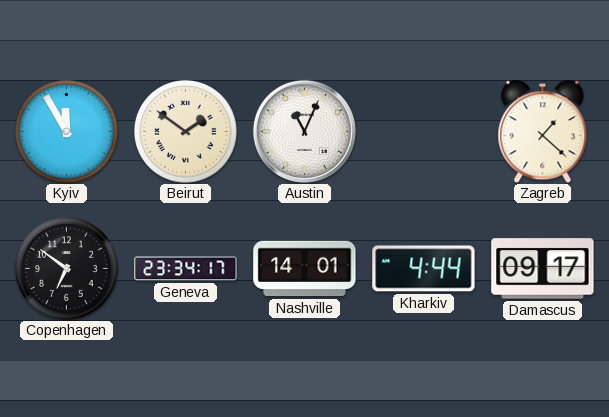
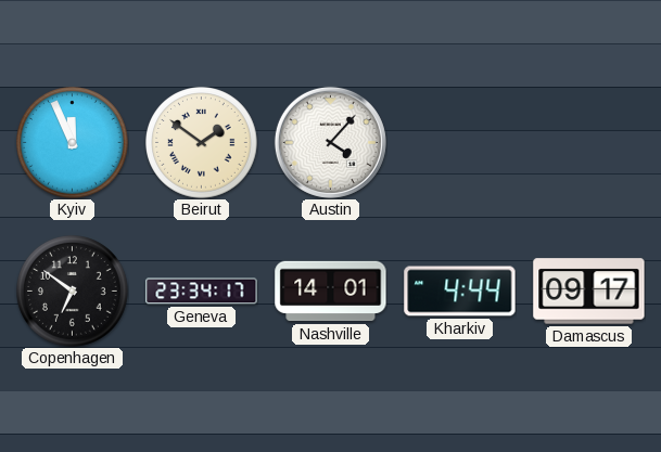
Kyiv: 11:55 -> 11:56
Austin: 11:04 -> 4:07
Zagreb: 1:22 -> none
